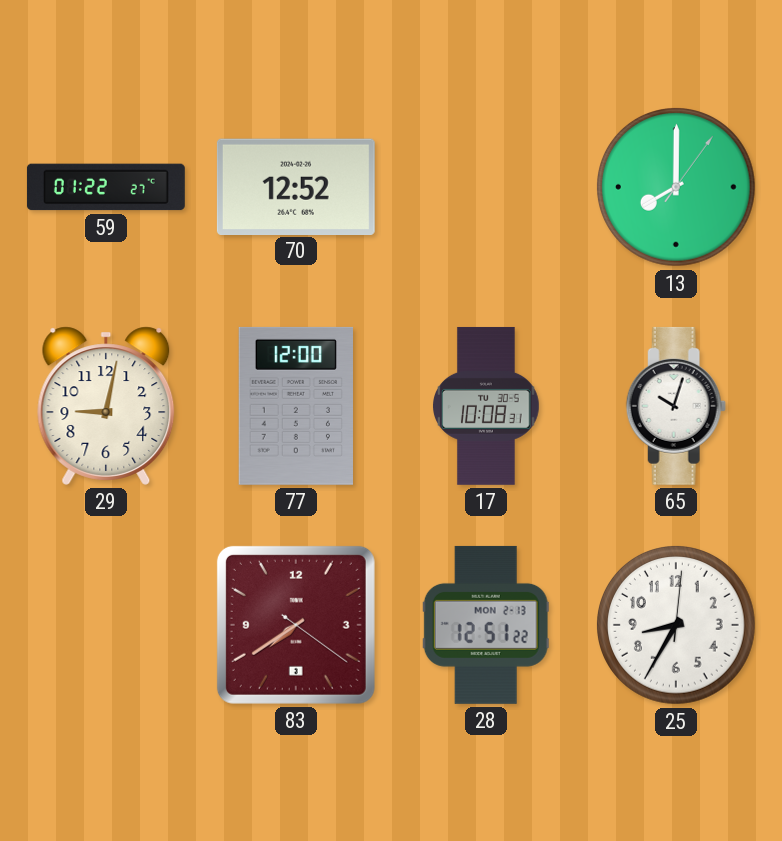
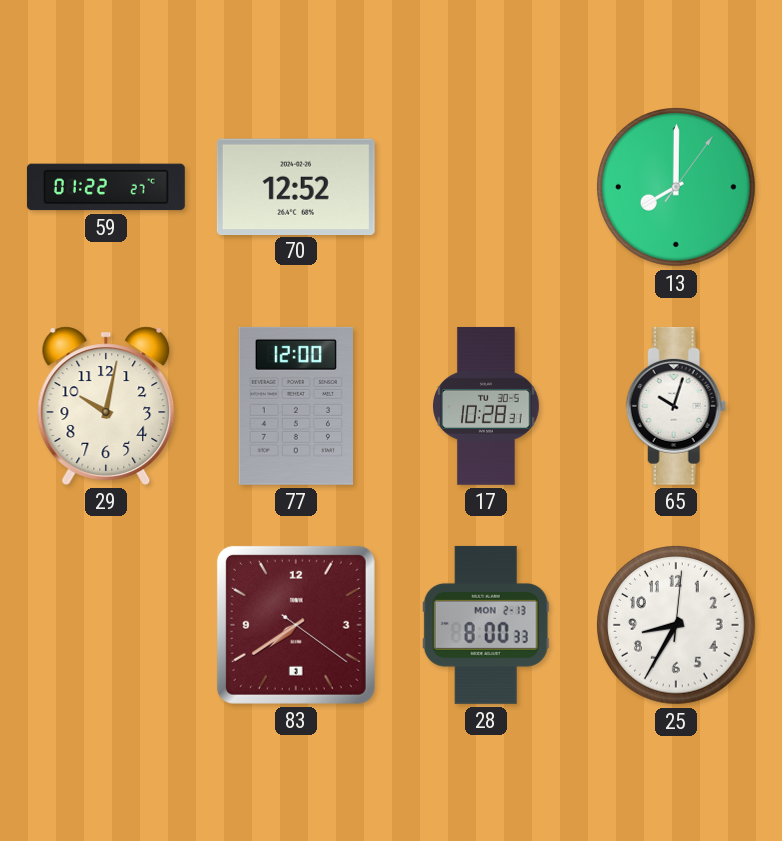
29: 9:02 -> 10:02
17: 10:08 -> 10:28
28: 12:51 -> 8:00
